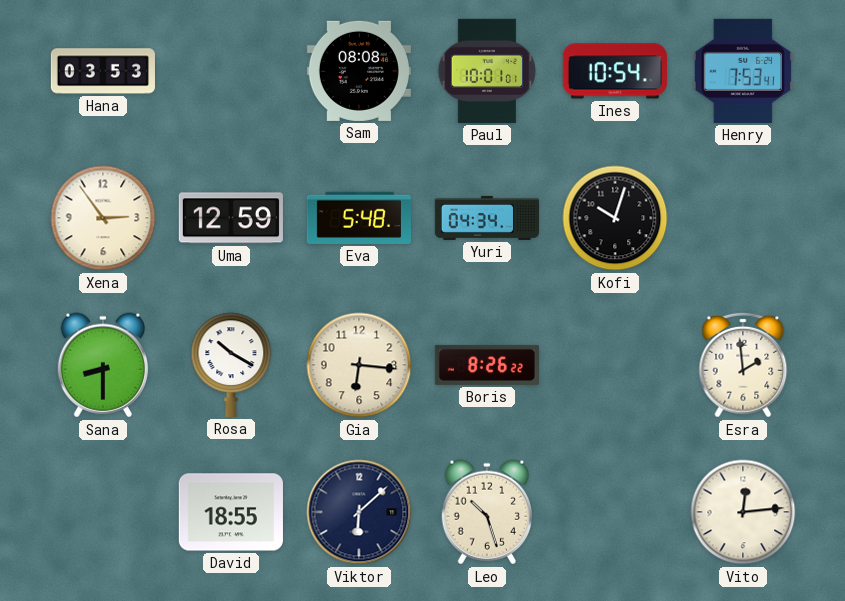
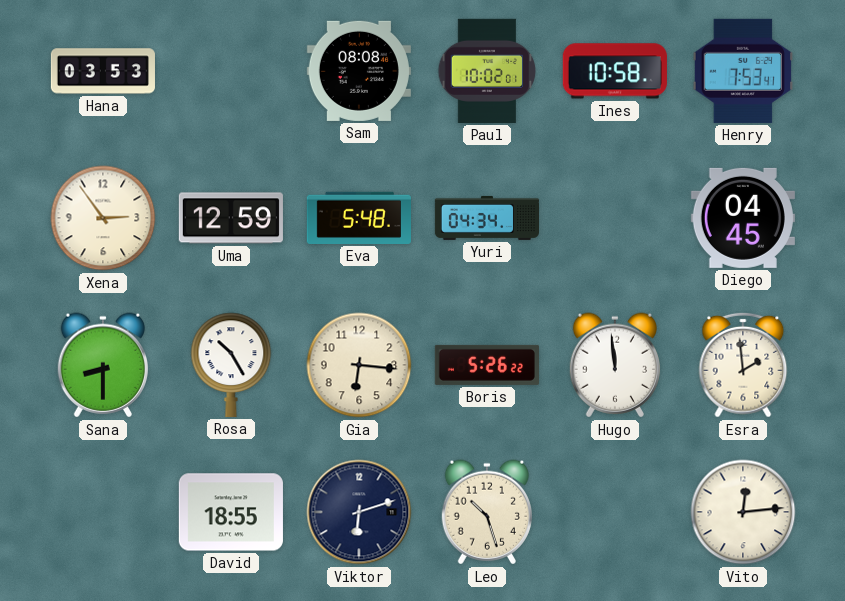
Paul: 10:01 -> 10:02
Ines: 10:54 -> 10:58
Kofi: 10:03 -> none
Diego: none -> 04:45
Rosa: 10:20 -> 10:25
Boris: 8:26 -> 5:26
Hugo: none -> 11:59
Viktor: 6:08 -> 6:12
